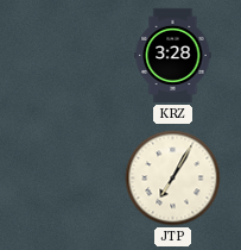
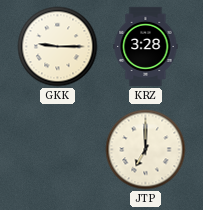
GKK: none -> 9:15
JTP: 7:05 -> 7:00
